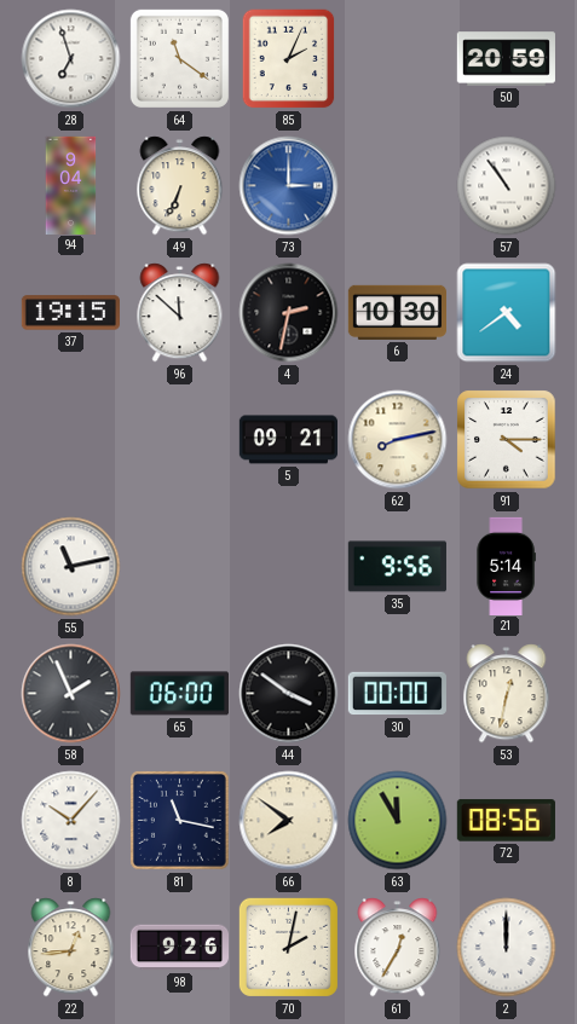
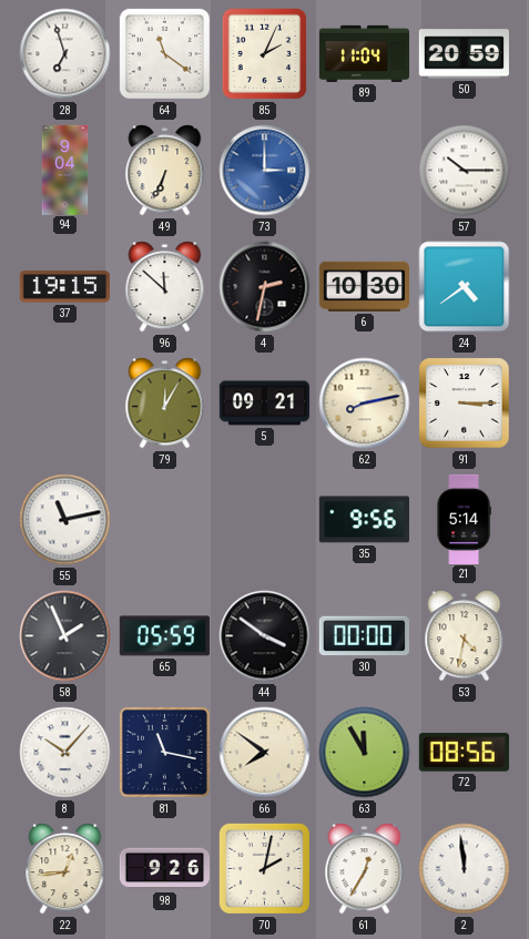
89: none -> 11:04
57: 10:54 -> 10:15
79: none -> 12:05
91: 4:15 -> 3:15
65: 06:00 -> 05:59
53: 12:32 -> 4:32
2: 12:00 -> 11:59
